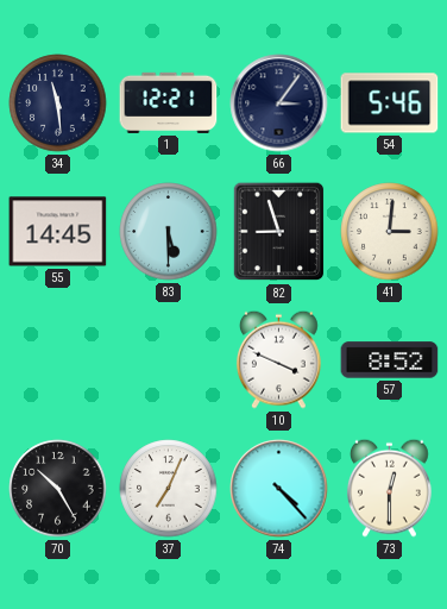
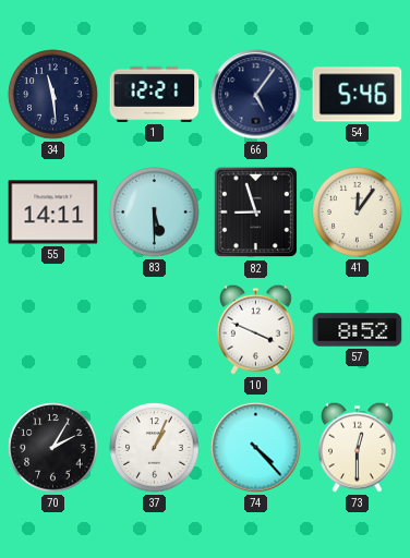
66: 3:06 -> 5:06
55: 14:45 -> 14:11
41: 3:01 -> 12:06
70: 10:25 -> 2:05
37: 7:04 -> 1:04
